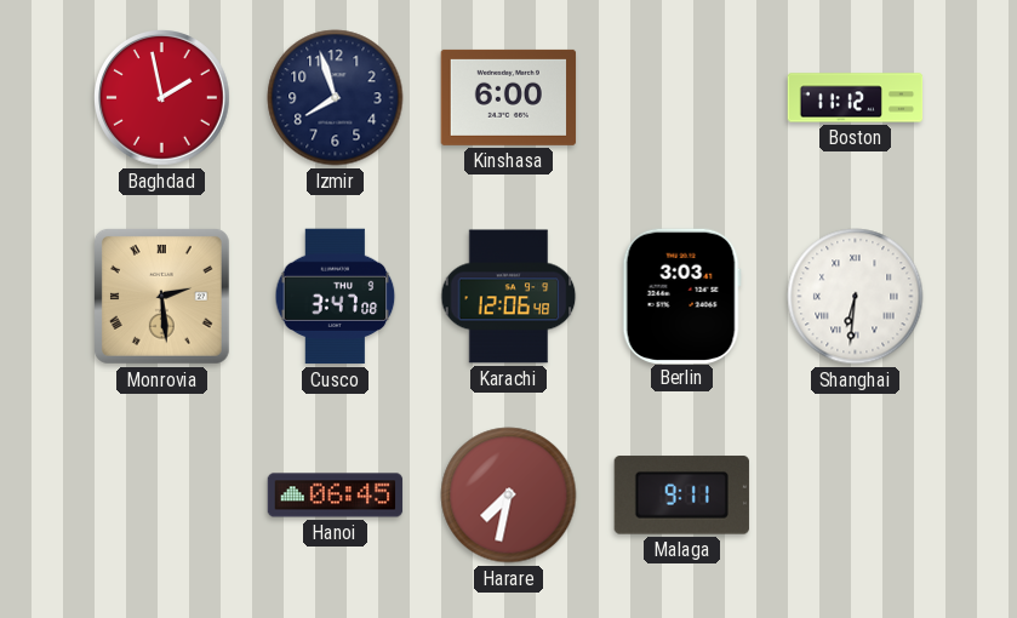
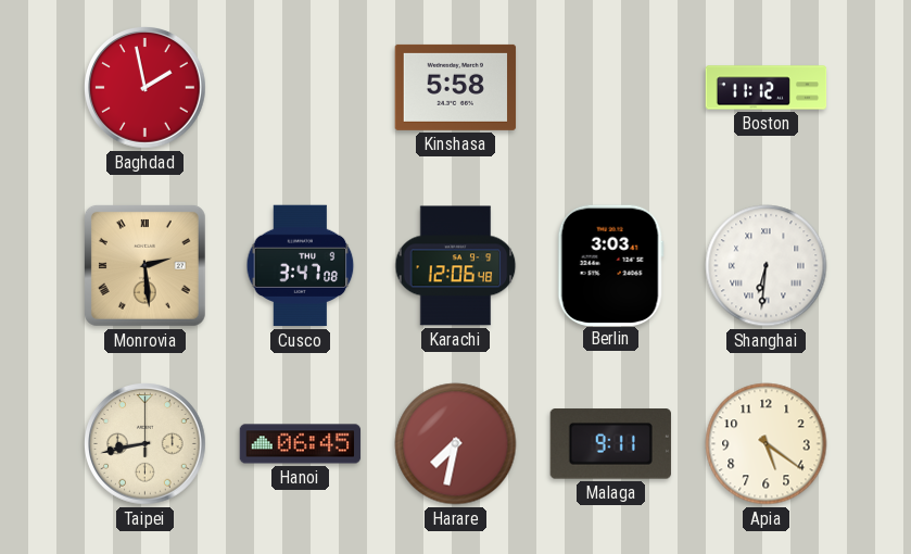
Izmir: 7:57 -> none
Kinshasa: 6:00 -> 5:58
Taipei: none -> 8:43
Apia: none -> 5:21
